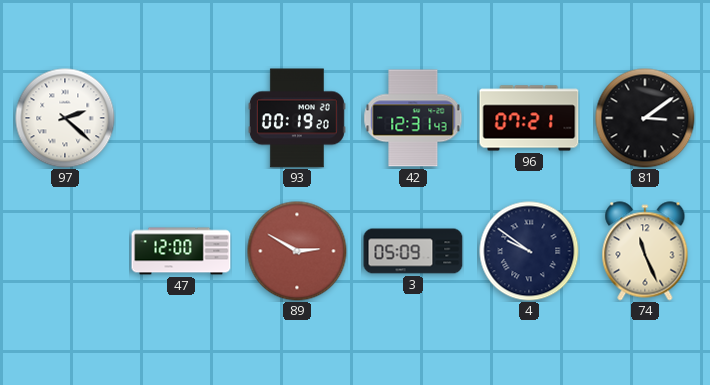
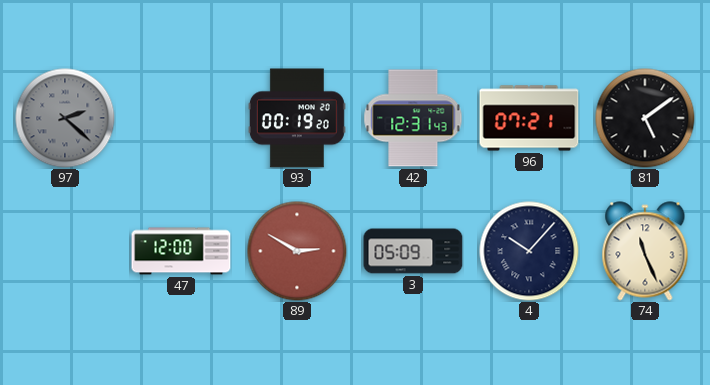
97 dial: white -> grey
81: 3:09 -> 5:09
4: 9:51 -> 10:07
